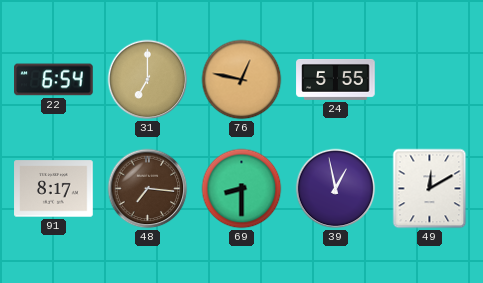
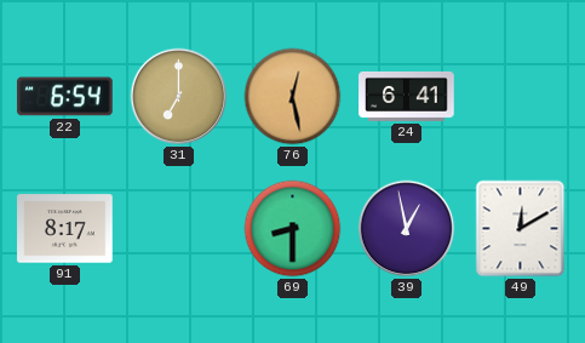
76: 12:47 -> 12:28
24: 5:55 -> 6:41
48: 7:16 -> none
